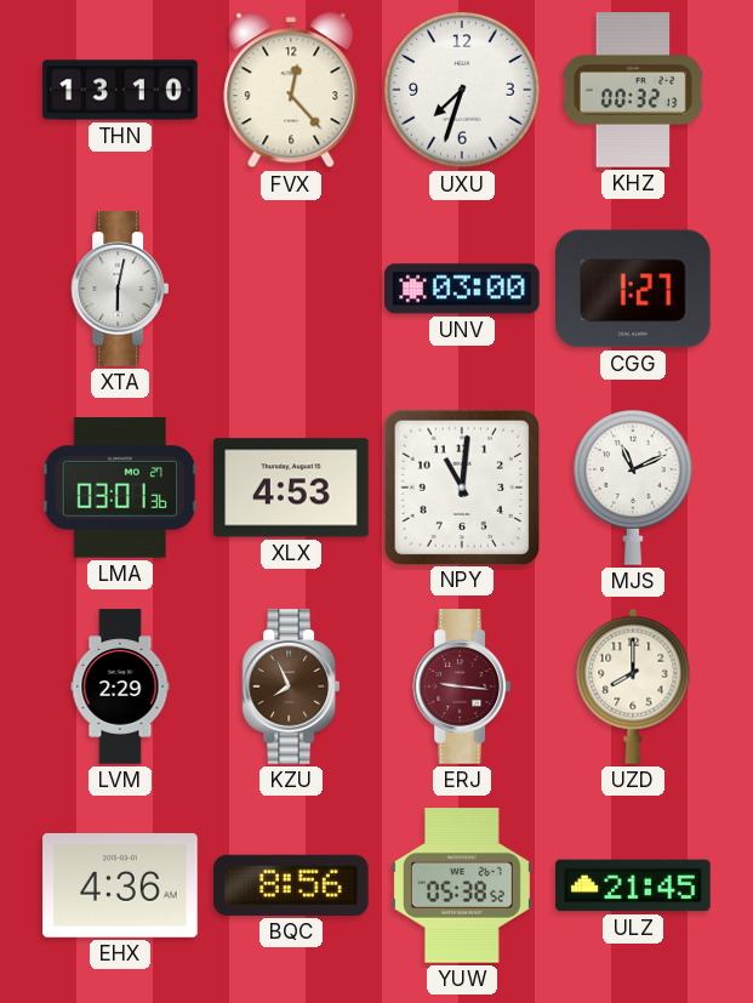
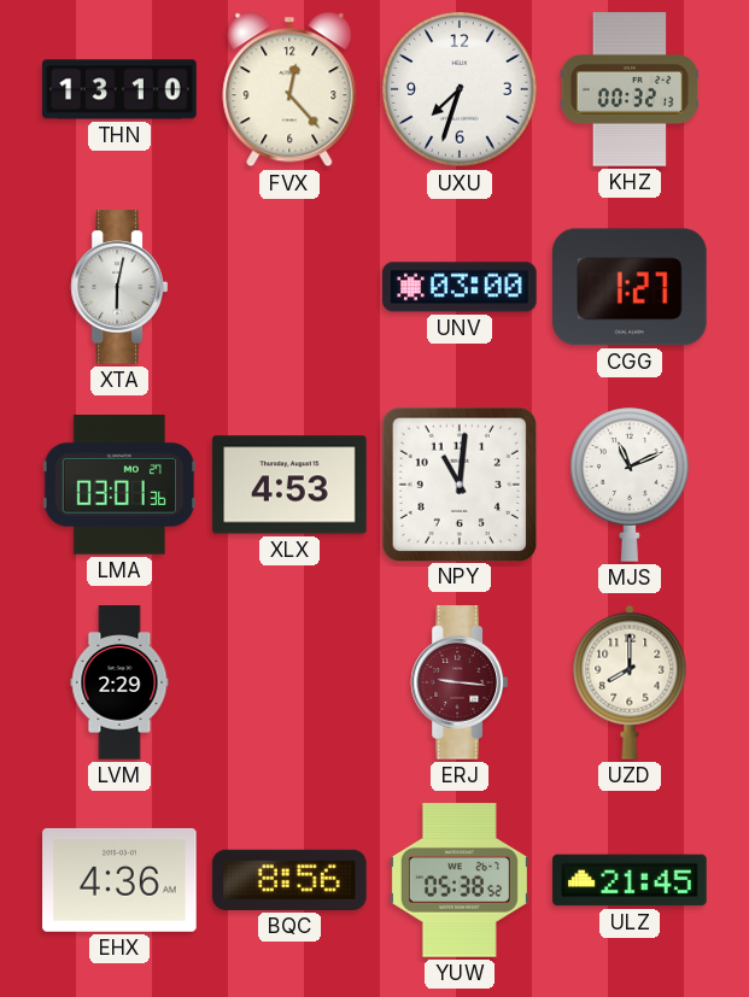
KZU: 7:56 -> none
